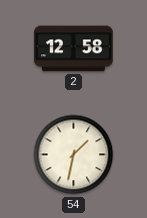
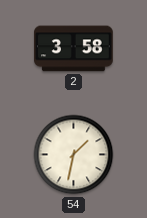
2: 12:58 -> 3:58
